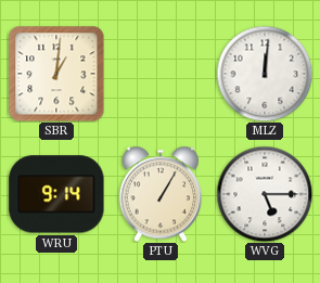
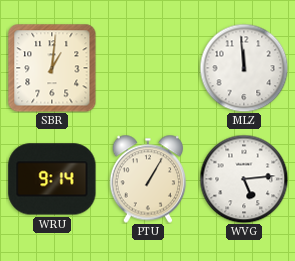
MLZ: 12:01 -> 11:59
WVG: 5:15 -> 5:14
